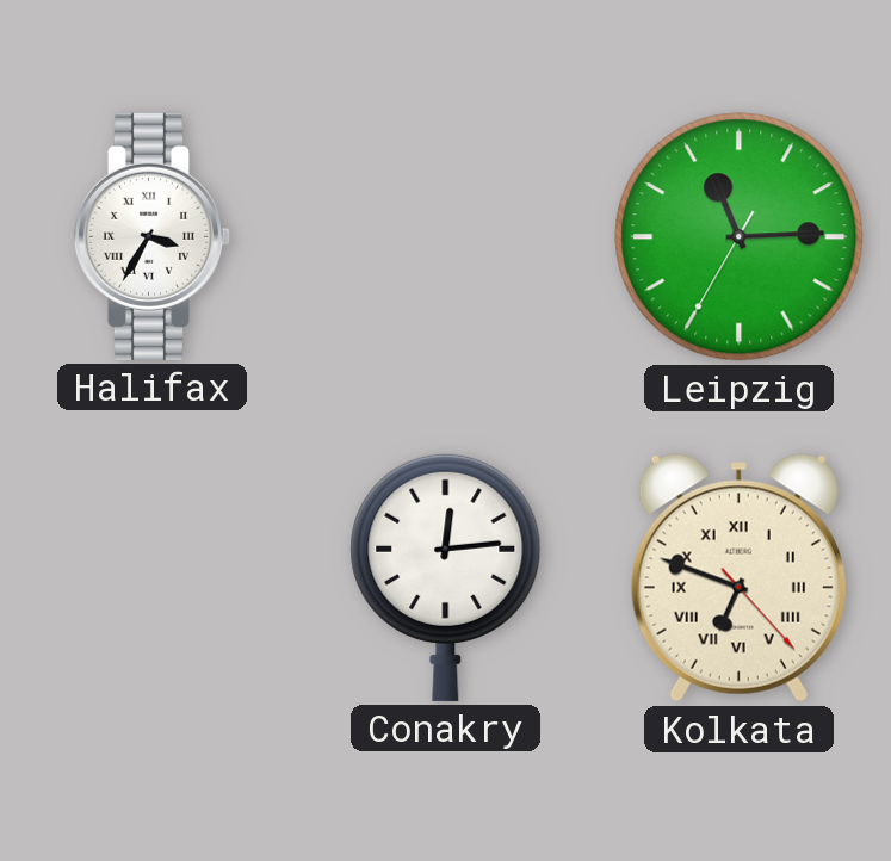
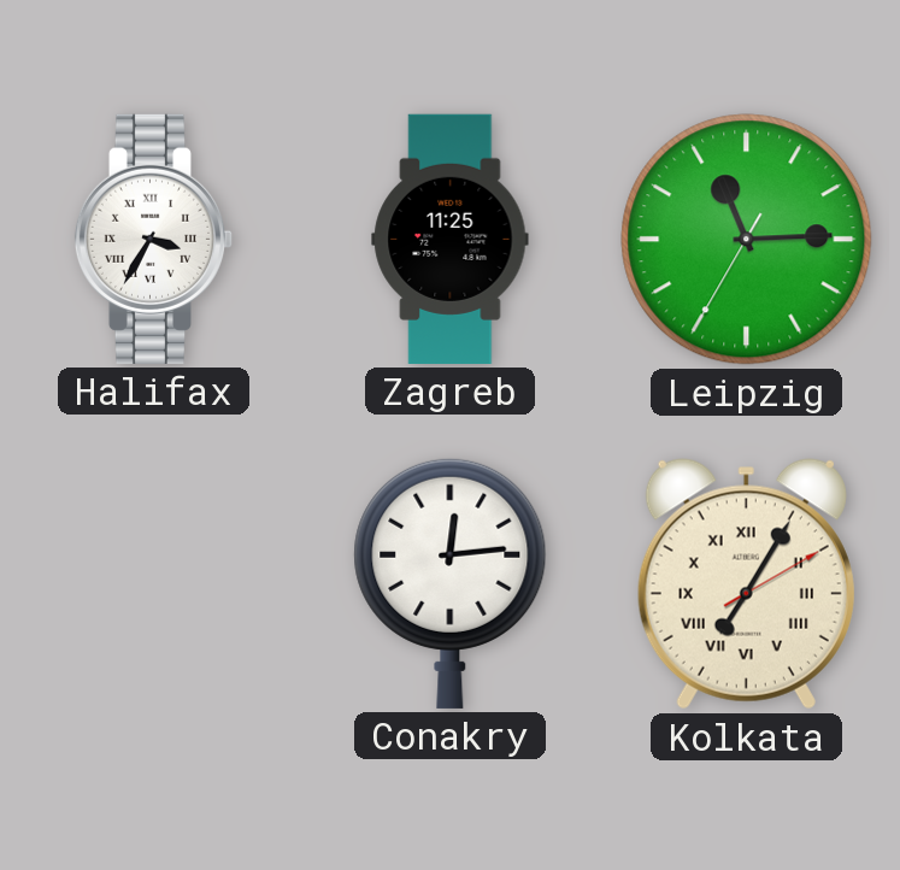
Zagreb: none -> 11:25
Kolkata: 6:48 -> 7:05
